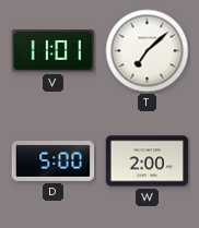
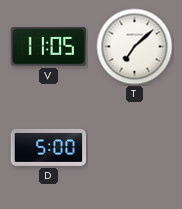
V: 11:01 -> 11:05
W: 2:00 -> none
